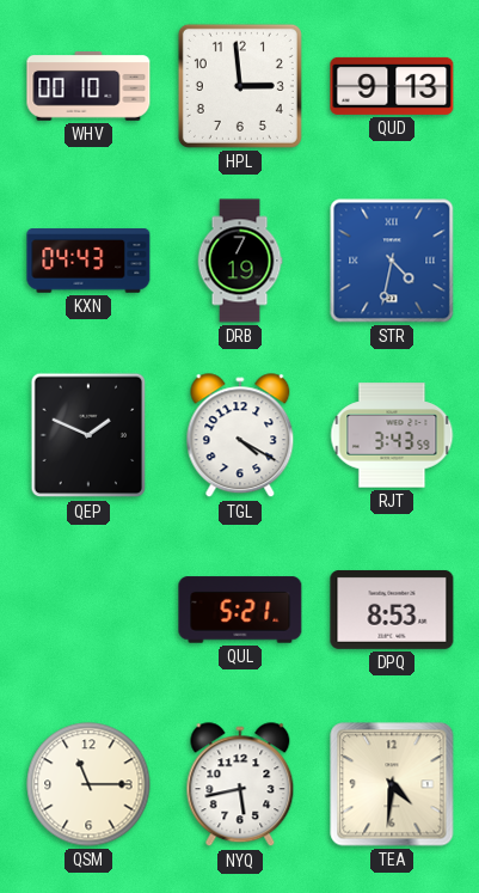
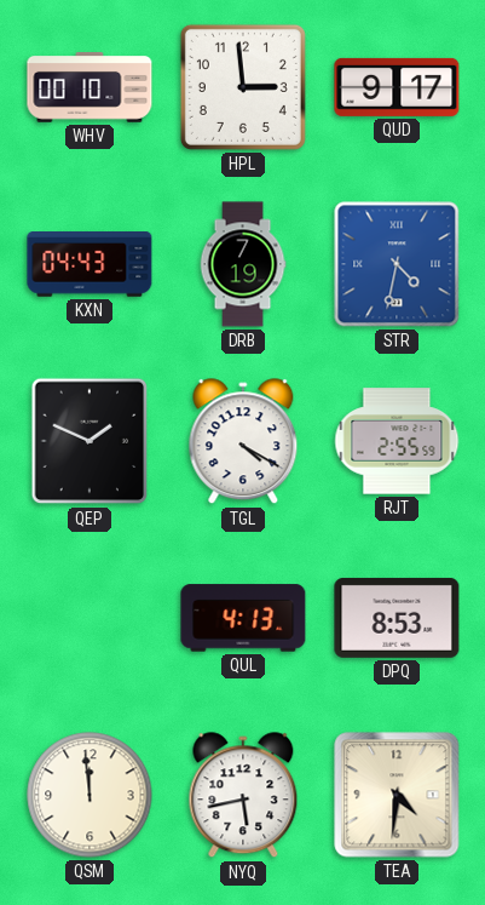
QUD: 9:13 -> 9:17
RJT: 3:43 -> 2:55
QUL: 5:21 -> 4:13
QSM: 11:15 -> 11:59
